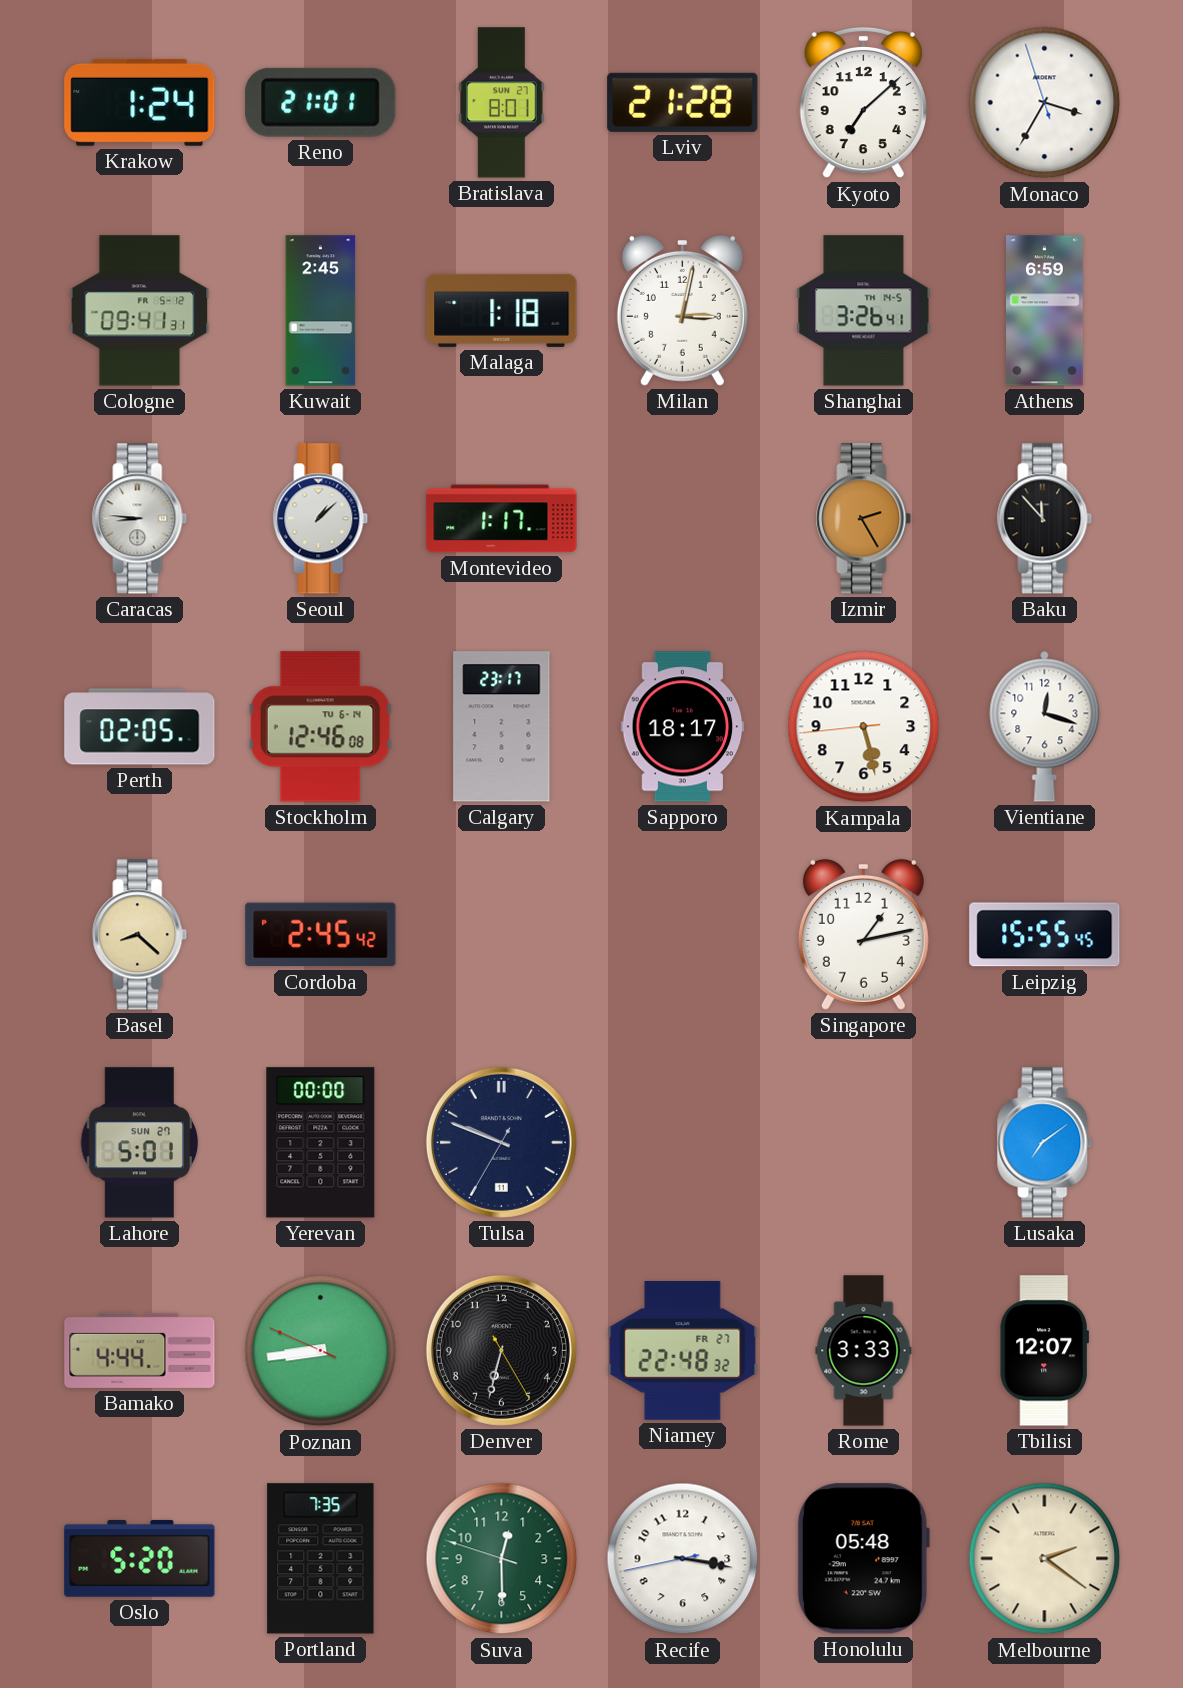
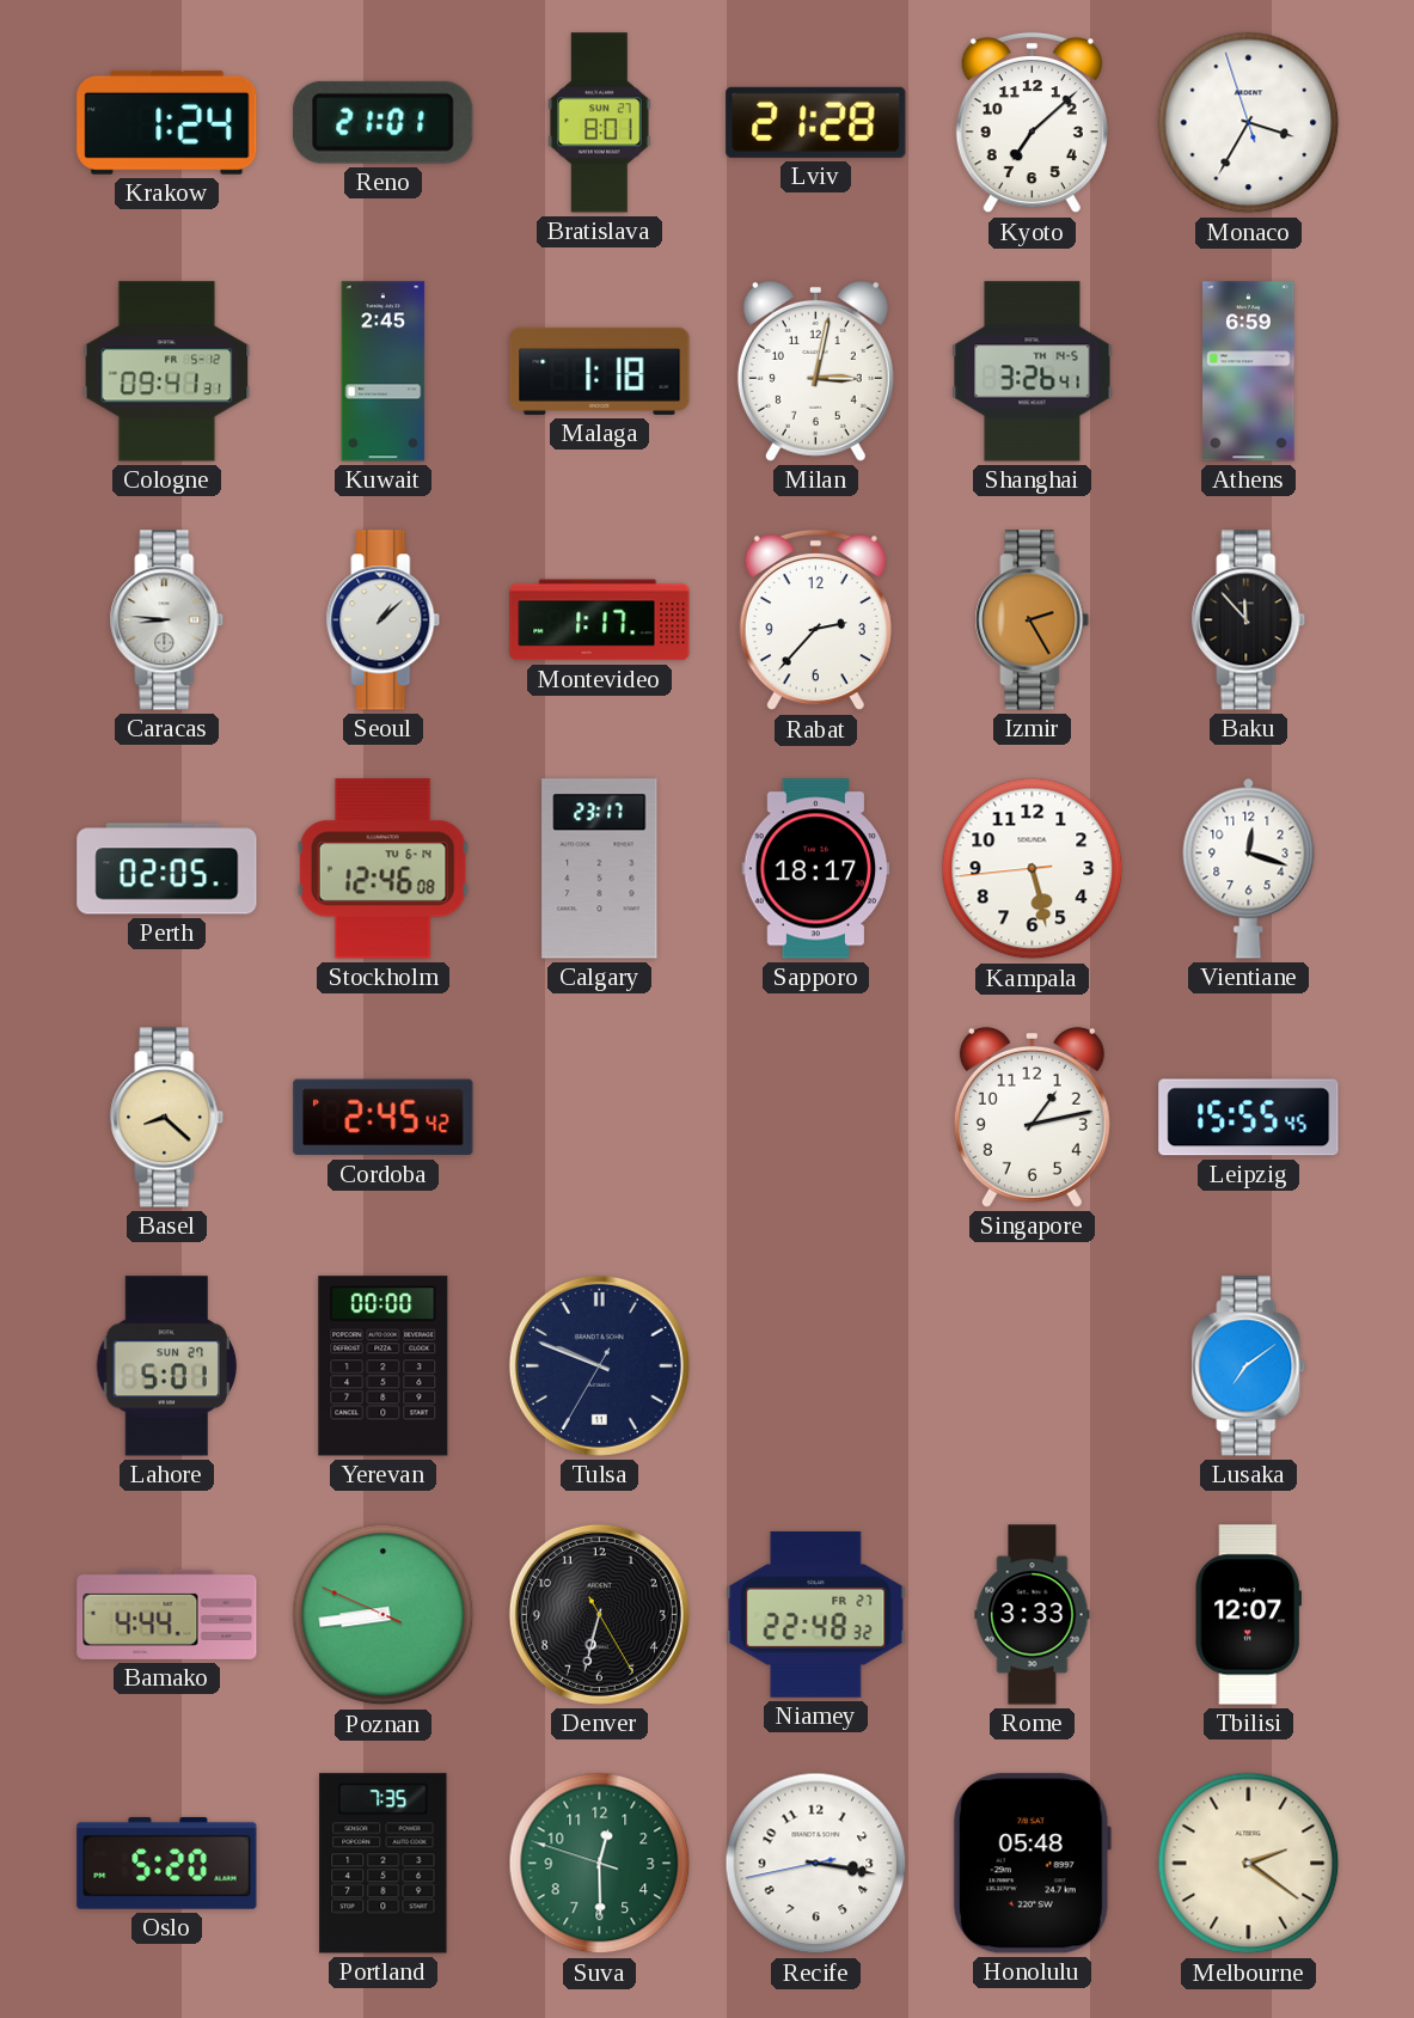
Rabat: none -> 2:37
